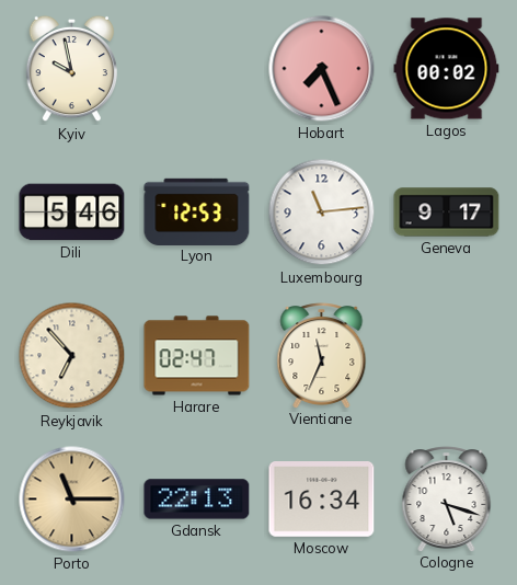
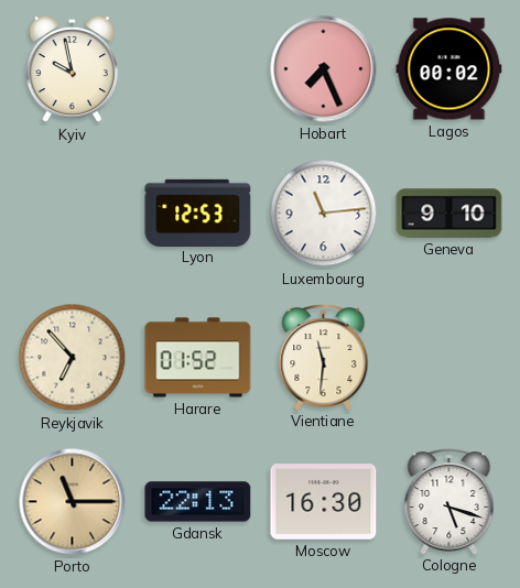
Dili: 5:46 -> none
Geneva: 9:17 -> 9:10
Harare: 02:47 -> 01:52
Vientiane: 11:34 -> 11:31
Moscow: 16:34 -> 16:30
